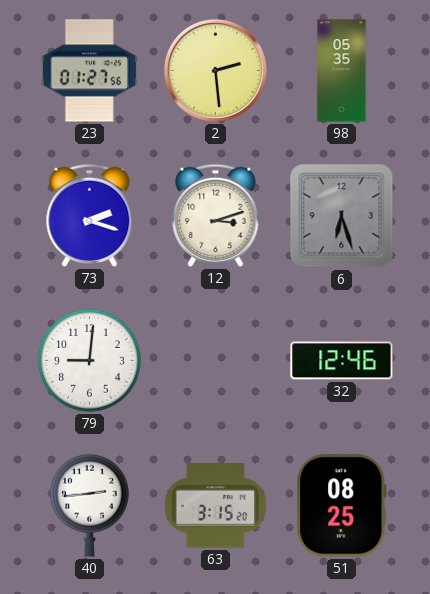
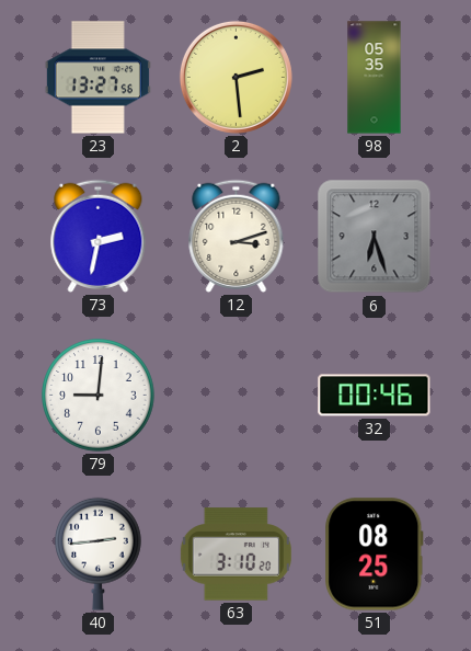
23: 01:27 -> 13:27
73: 2:18 -> 2:32
32: 12:46 -> 00:46
63: 3:15 -> 3:10
